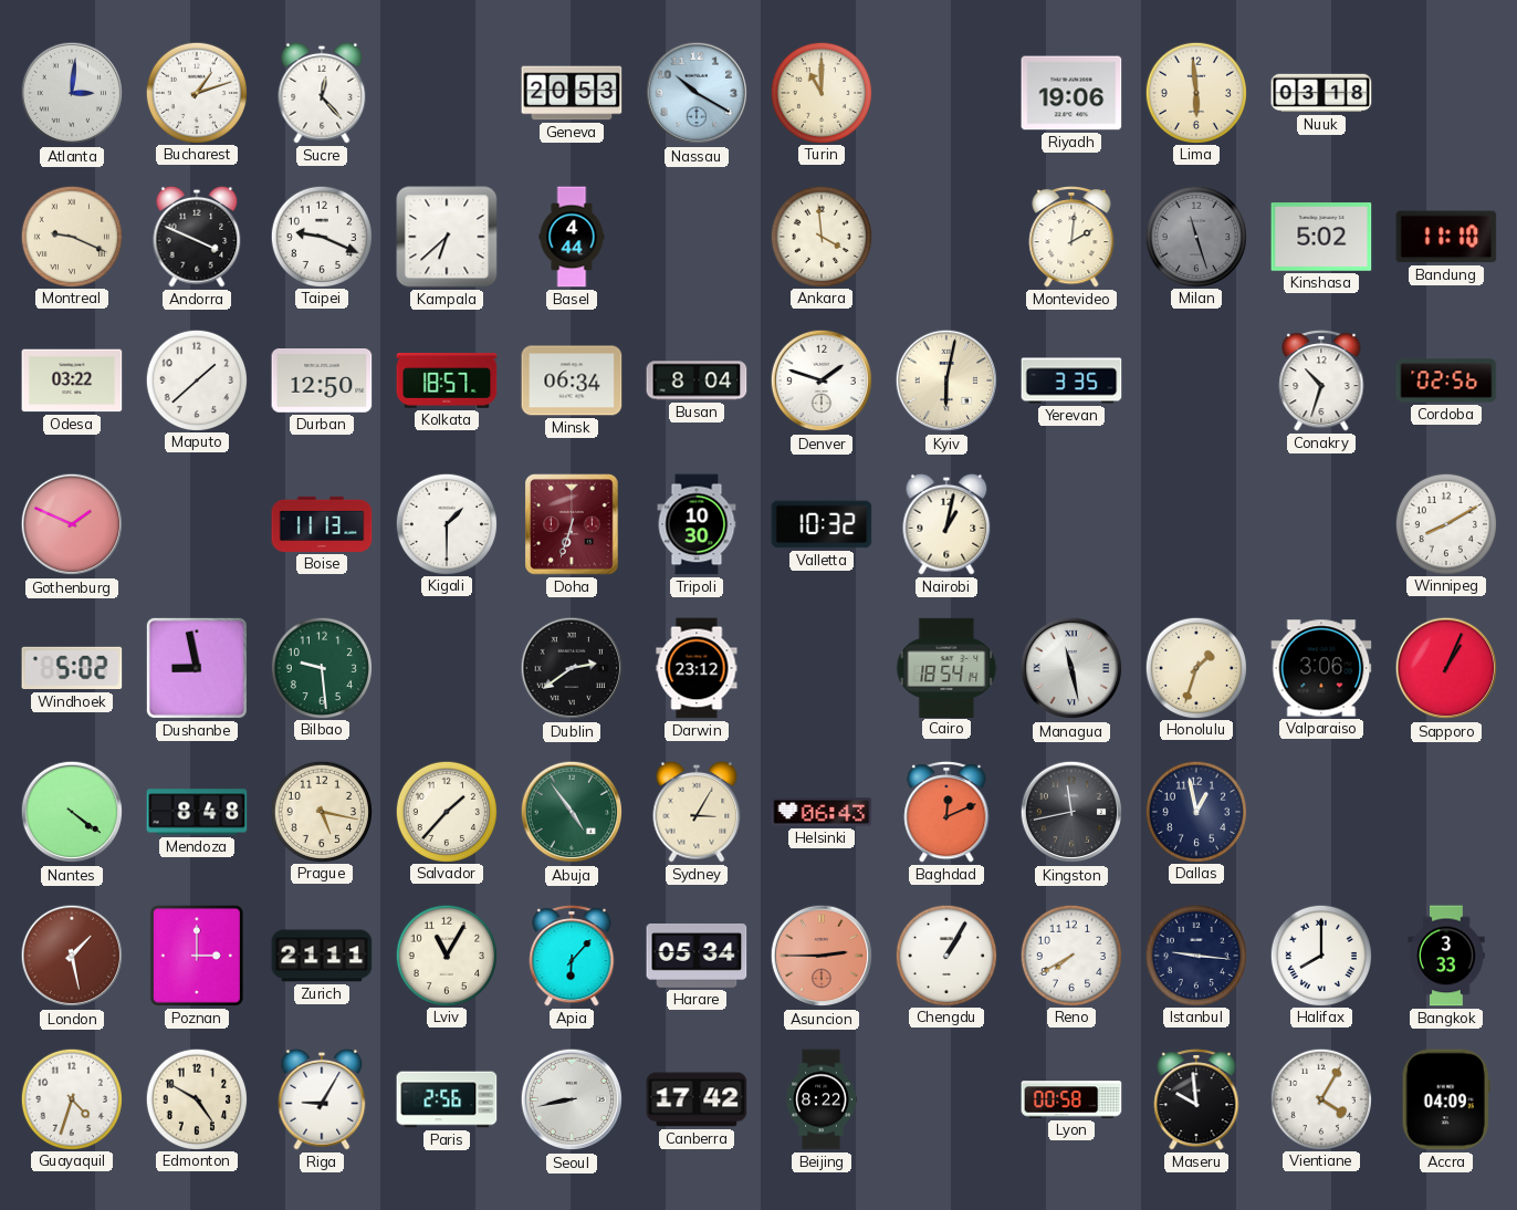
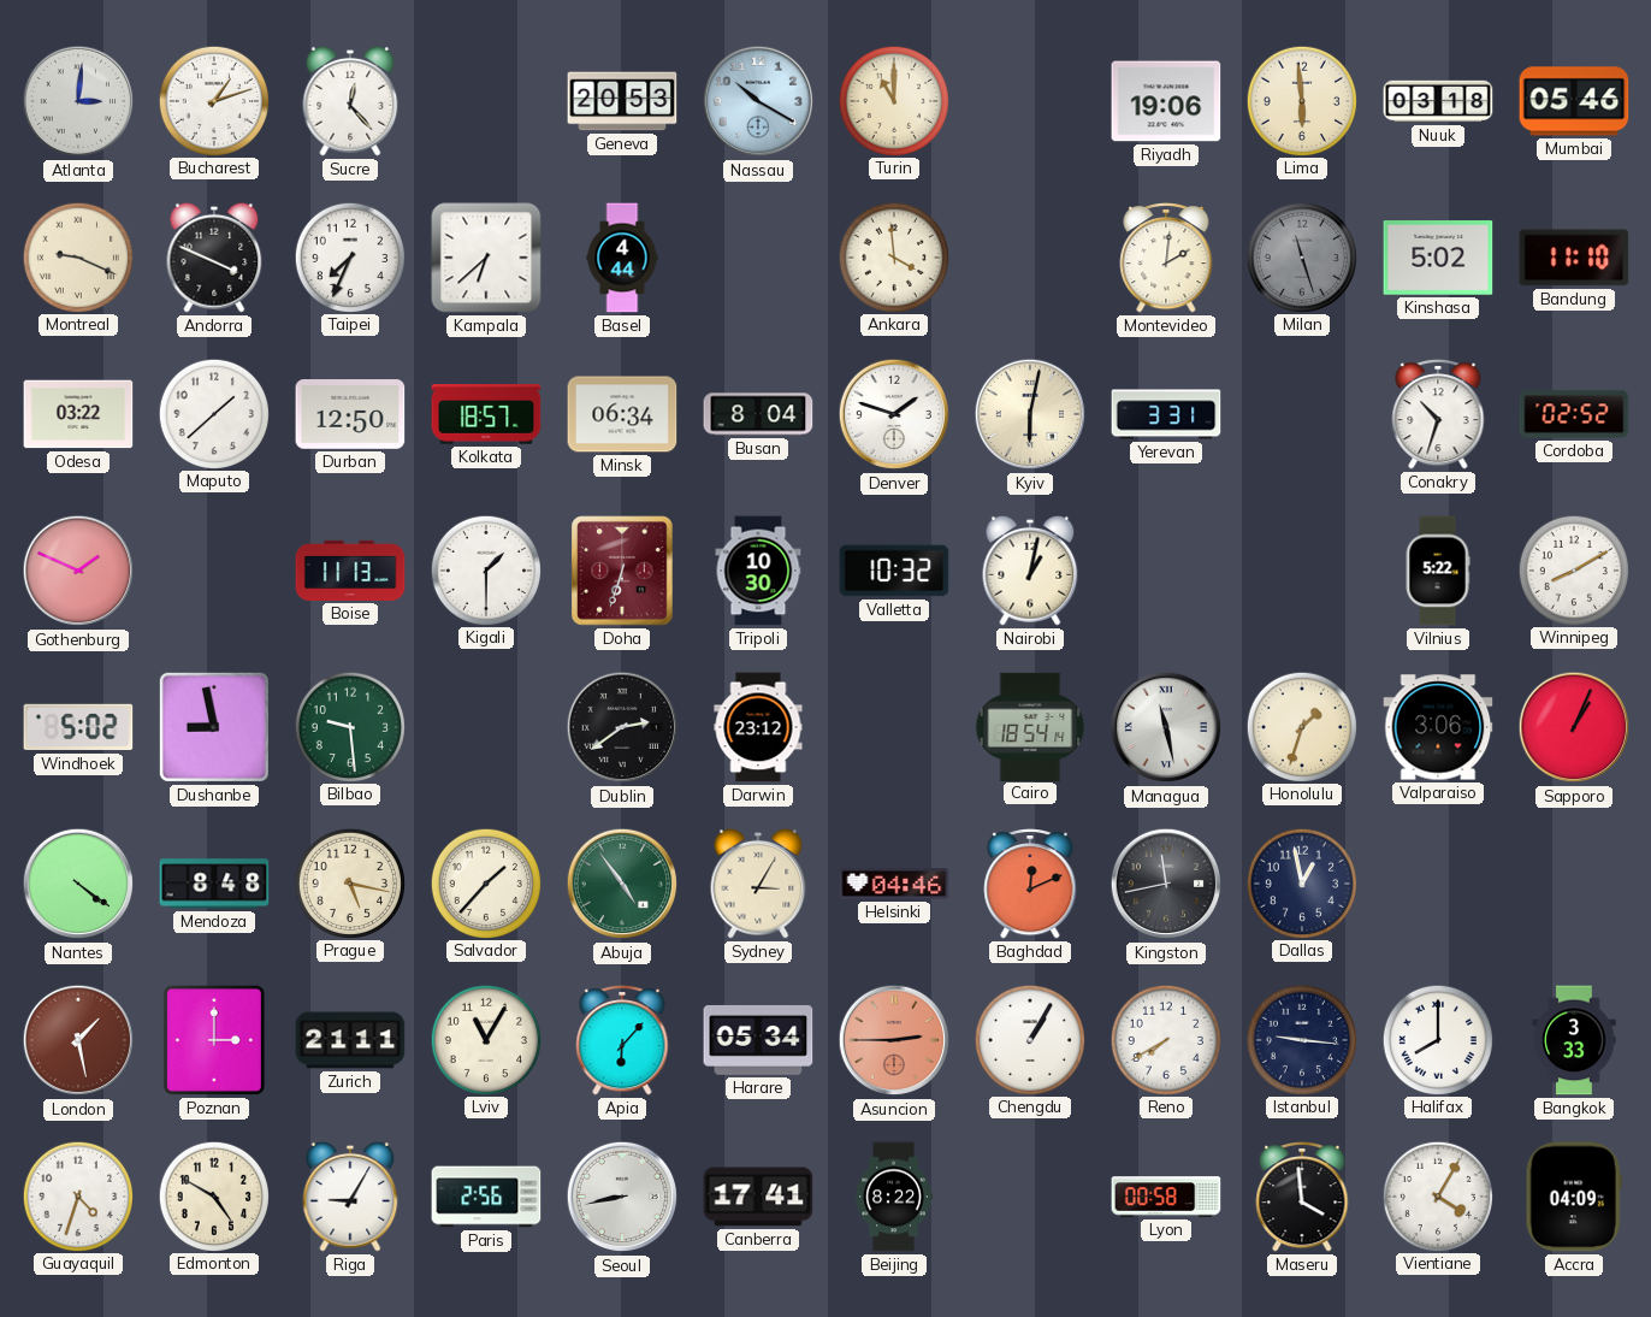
Mumbai: none -> 05:46
Taipei: 9:19 -> 7:34
Yerevan: 3:35 -> 3:31
Cordoba: 02:56 -> 02:52
Vilnius: none -> 5:22
Helsinki: 06:43 -> 04:46
Canberra: 17:42 -> 17:41
Maseru: 9:59 -> 3:59
